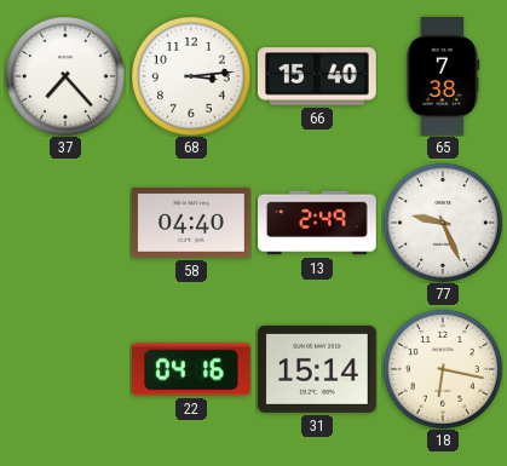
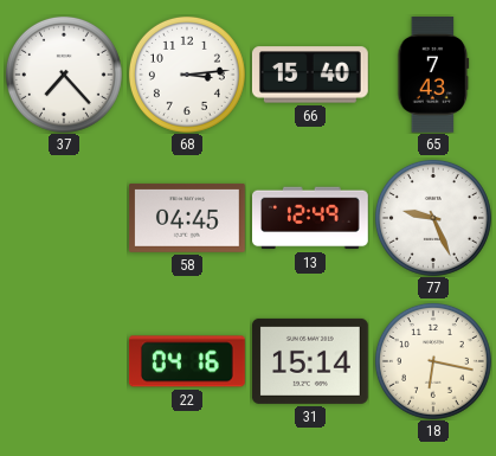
65: 7:38 -> 7:43
58: 04:40 -> 04:45
13: 2:49 -> 12:49
